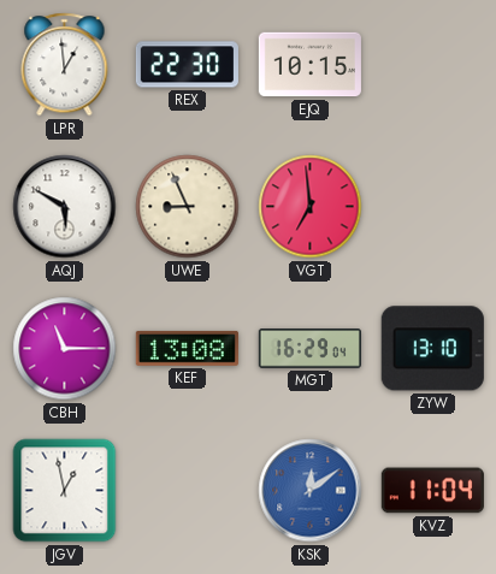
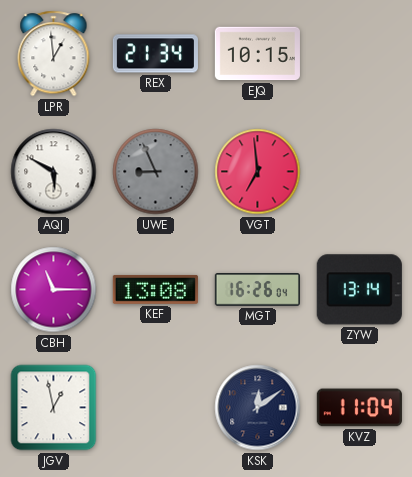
REX: 22:30 -> 21:34
UWE dial: cream -> grey
MGT: 16:29 -> 16:26
ZYW: 13:10 -> 13:14
KSK dial: blue -> navy
